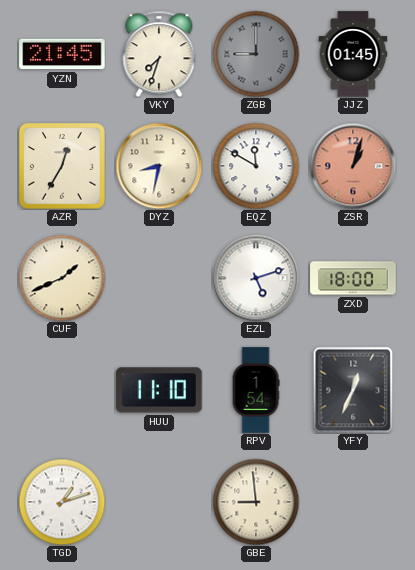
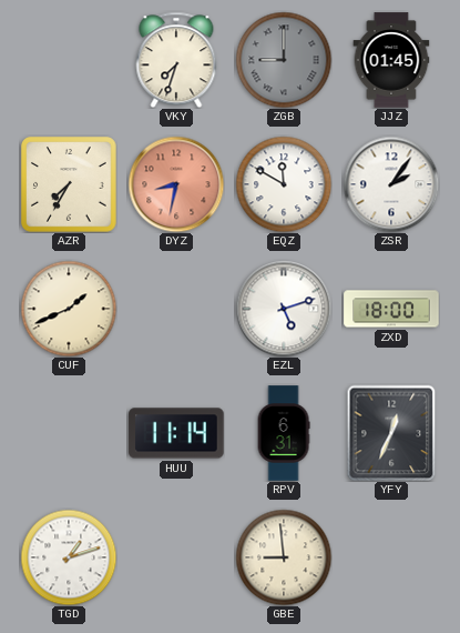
YZN: 21:45 -> none
AZR: 12:35 -> 7:35
DYZ dial: cream -> salmon
ZSR: 1:03 -> 2:06
ZSR dial: salmon -> white
HUU: 11:10 -> 11:14
RPV: 1:54 -> 6:31
